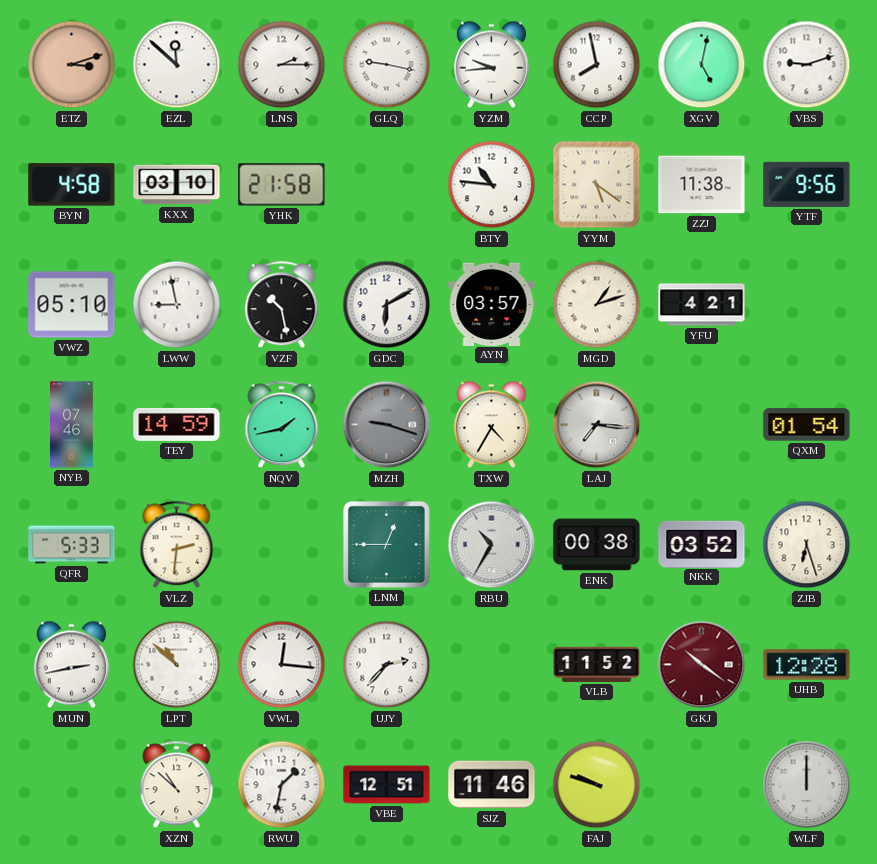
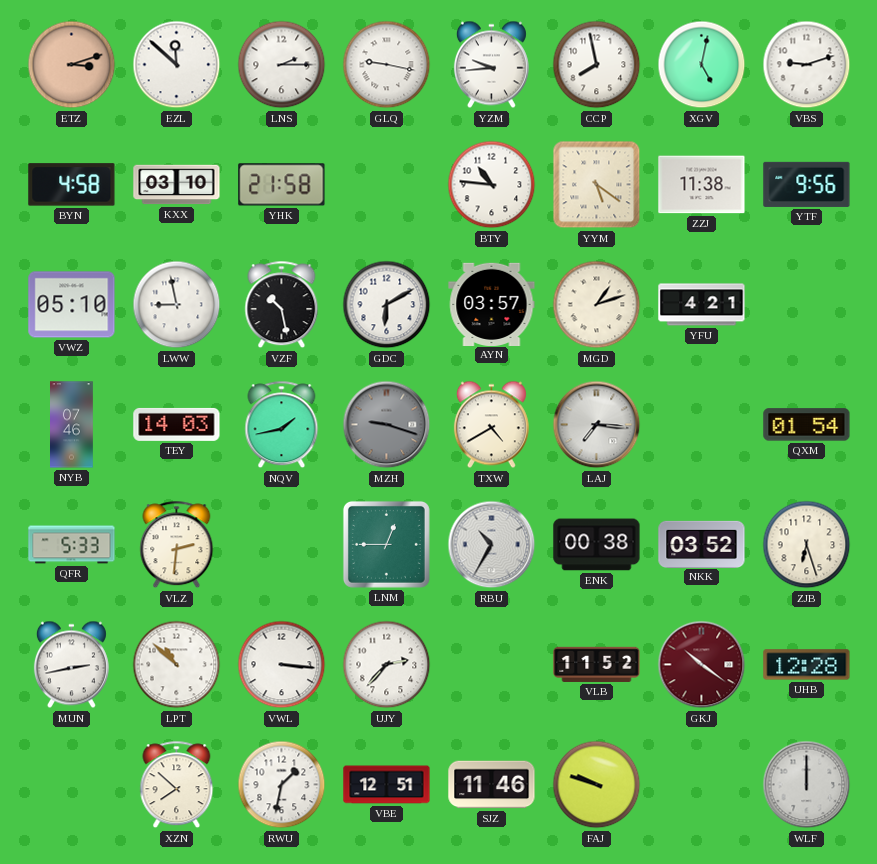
TEY: 14:59 -> 14:03
TXW: 4:35 -> 4:40
VWL: 12:16 -> 3:16
XZN: 10:52 -> 7:52
